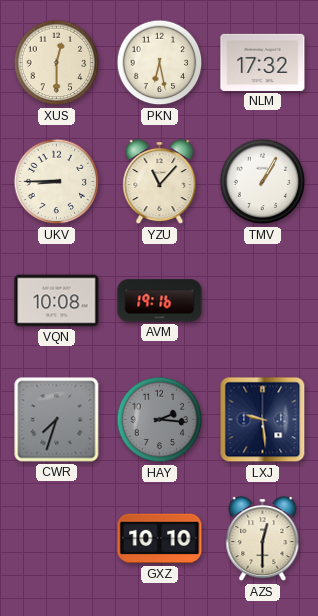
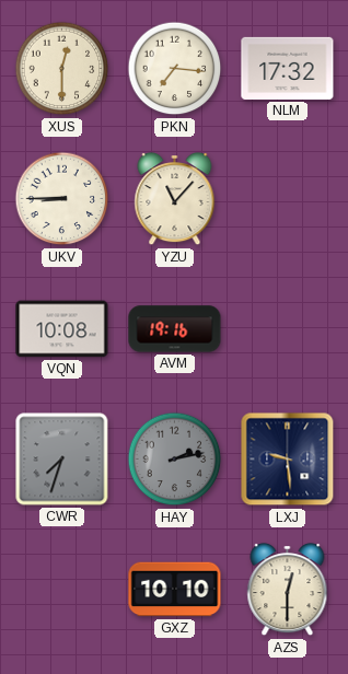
PKN: 6:28 -> 7:16
TMV: 1:05 -> none
HAY: 2:16 -> 2:13
